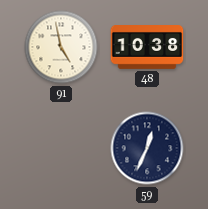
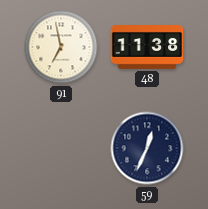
91: 4:58 -> 6:58
48: 10:38 -> 11:38
